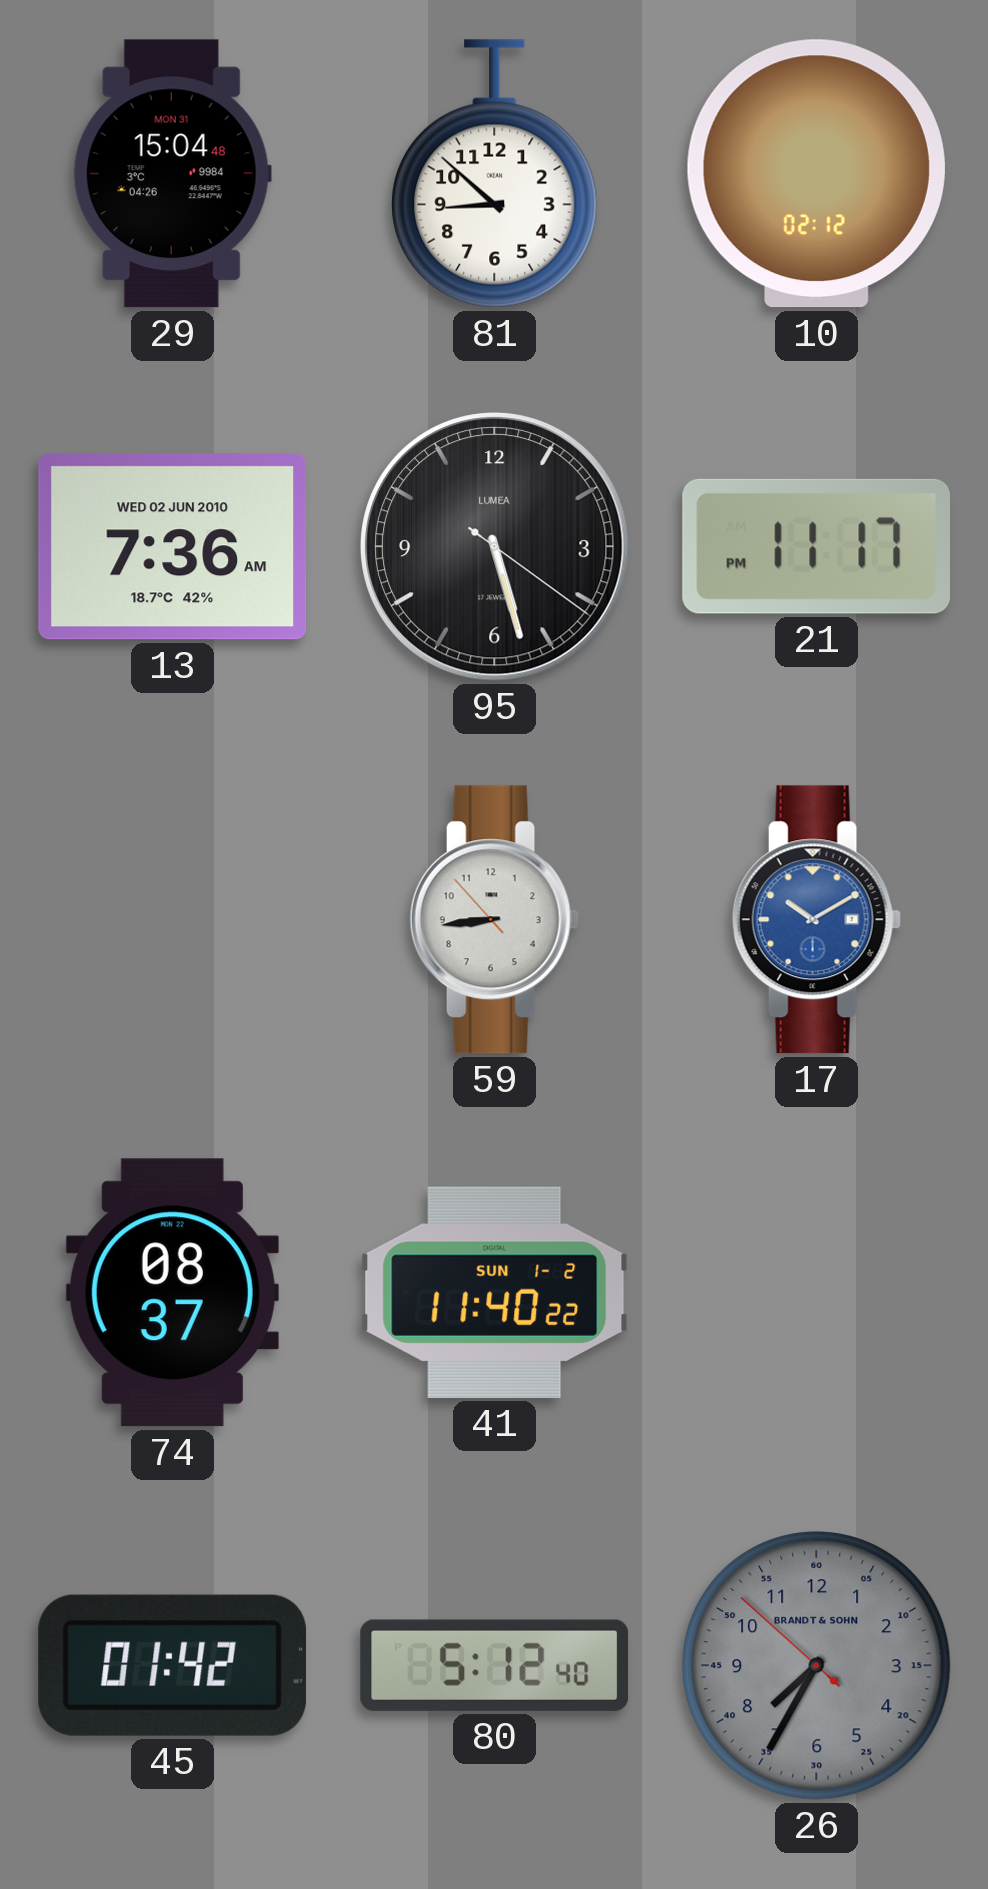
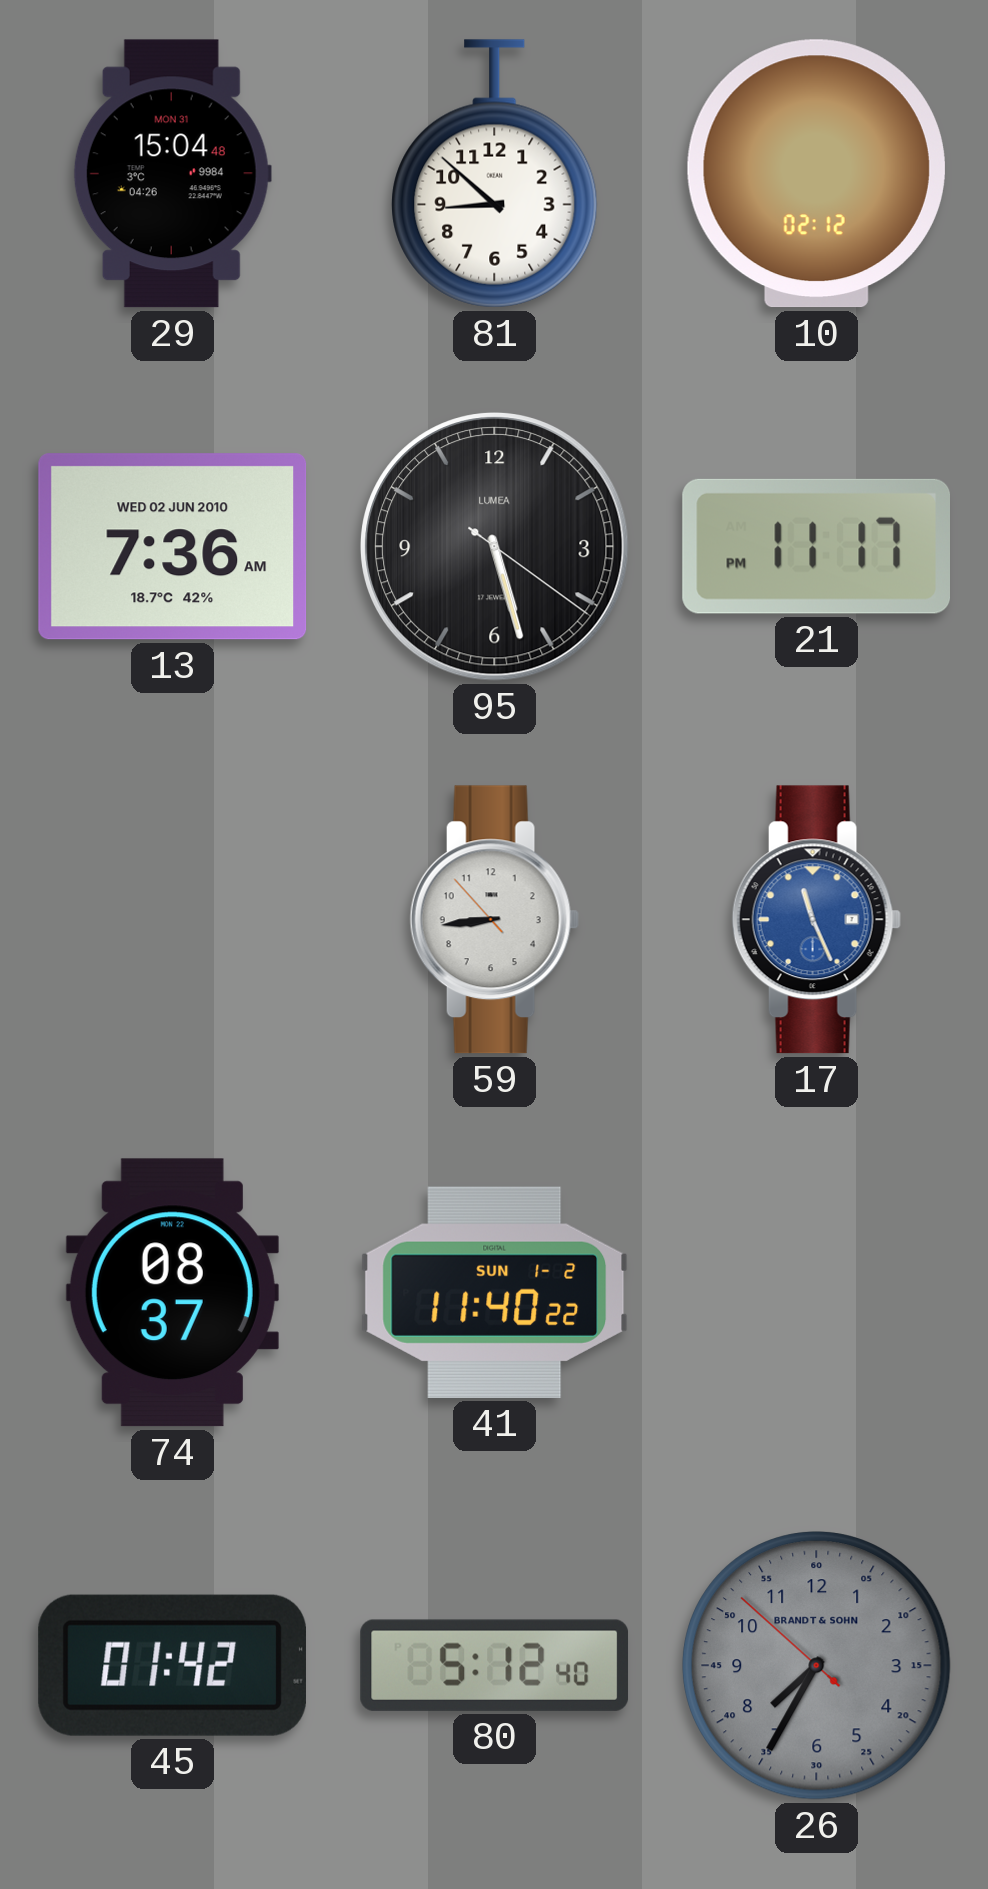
17: 10:10 -> 11:26
